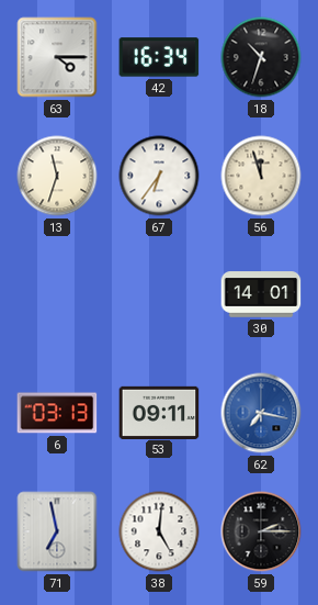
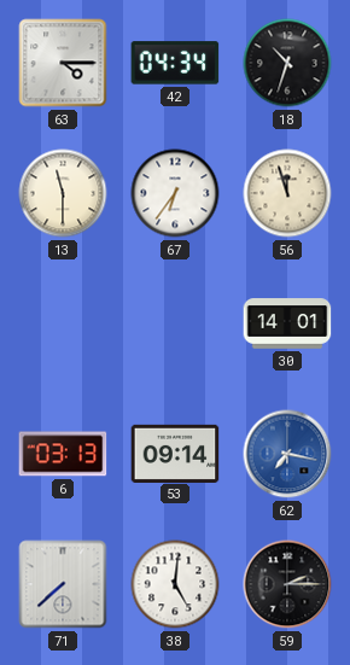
42: 16:34 -> 04:34
13: 11:33 -> 11:30
53: 09:11 -> 09:14
71: 6:58 -> 7:38
